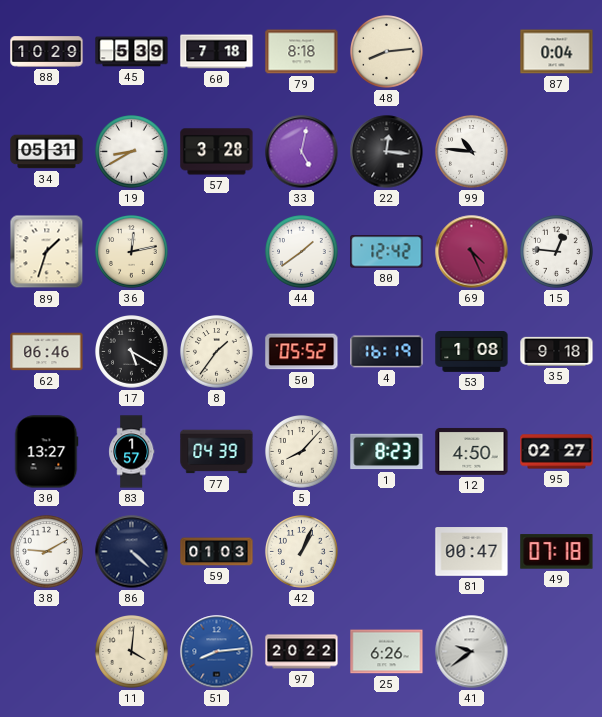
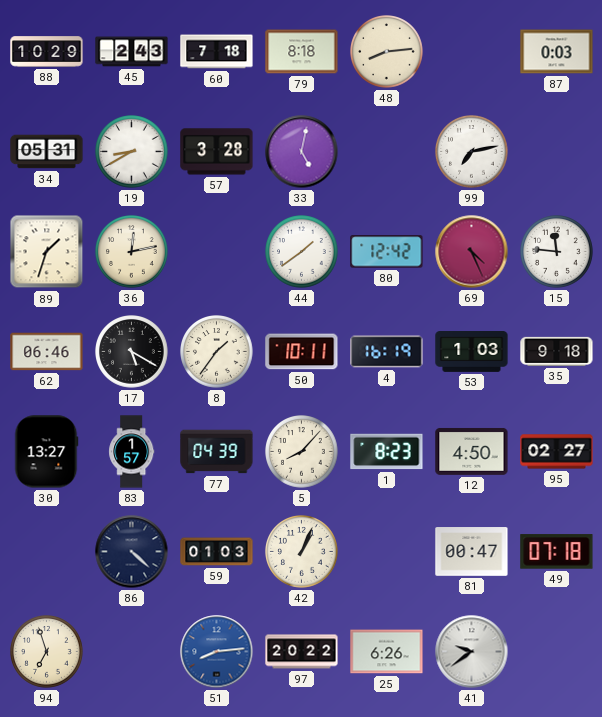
45: 5:39 -> 2:43
87: 0:04 -> 0:03
22: 12:16 -> none
99: 10:46 -> 7:13
15: 12:46 -> 11:46
50: 05:52 -> 10:11
53: 1:08 -> 1:03
38: 9:10 -> none
94: none -> 6:57
11: 4:01 -> none
